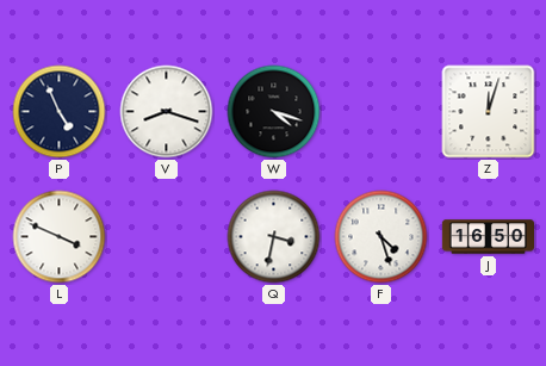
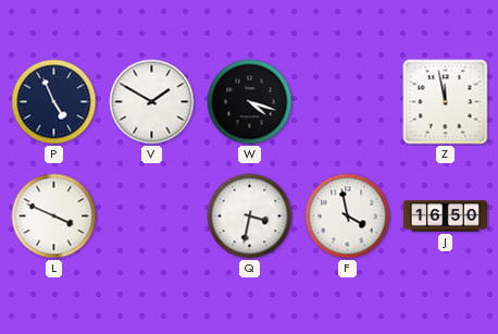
V: 8:18 -> 1:50
Z: 12:03 -> 11:58
F: 4:27 -> 3:58
